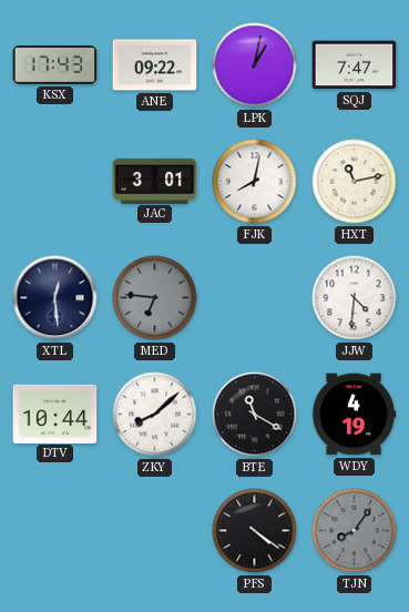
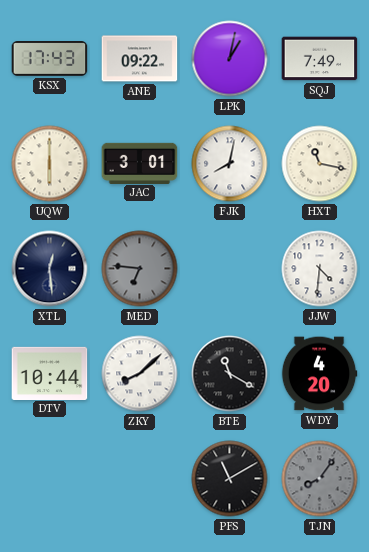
SQJ: 7:47 -> 7:49
UQW: none -> 6:00
HXT: 11:13 -> 11:17
WDY: 4:19 -> 4:20
PFS: 4:21 -> 11:10
